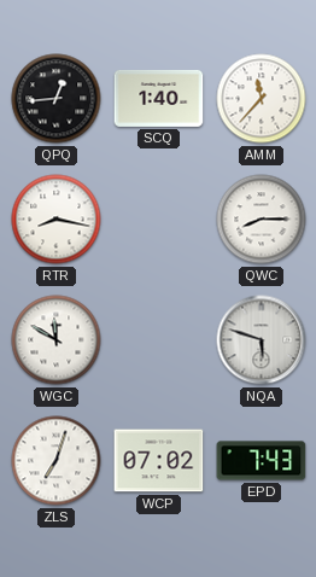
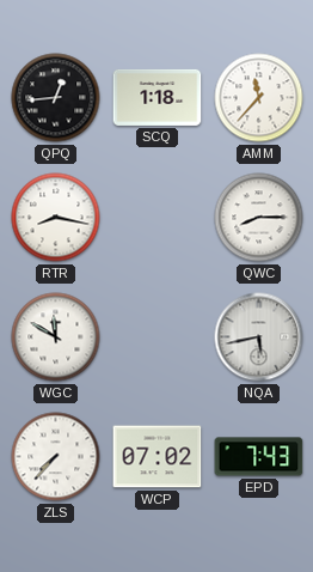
SCQ: 1:40 -> 1:18
NQA: 5:48 -> 5:43
ZLS: 7:03 -> 7:37
